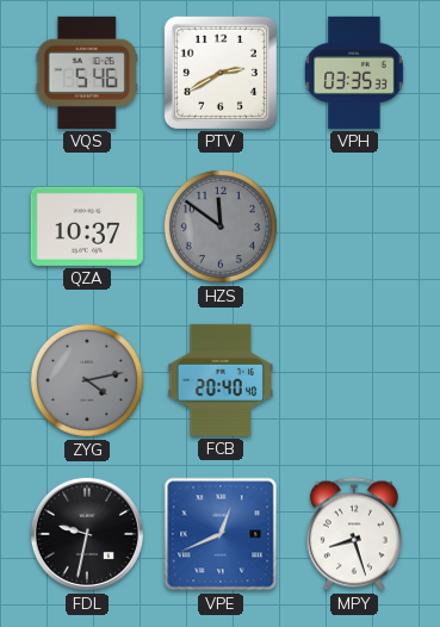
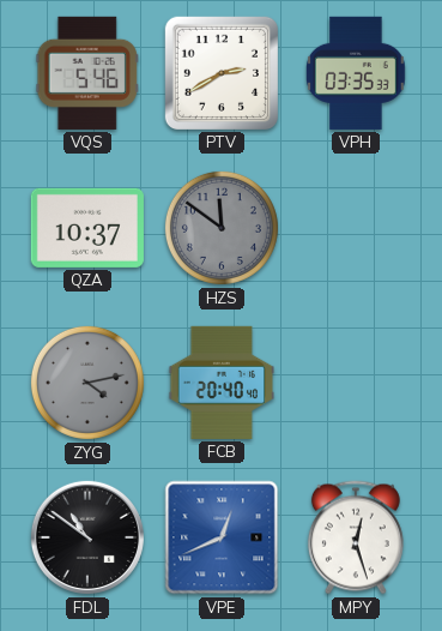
FDL: 9:32 -> 10:51
MPY: 8:27 -> 12:27
